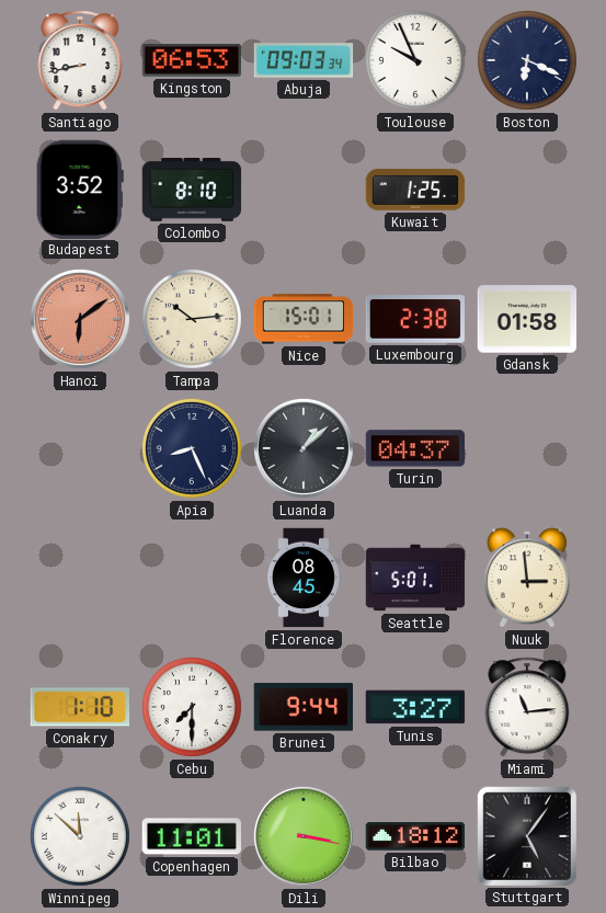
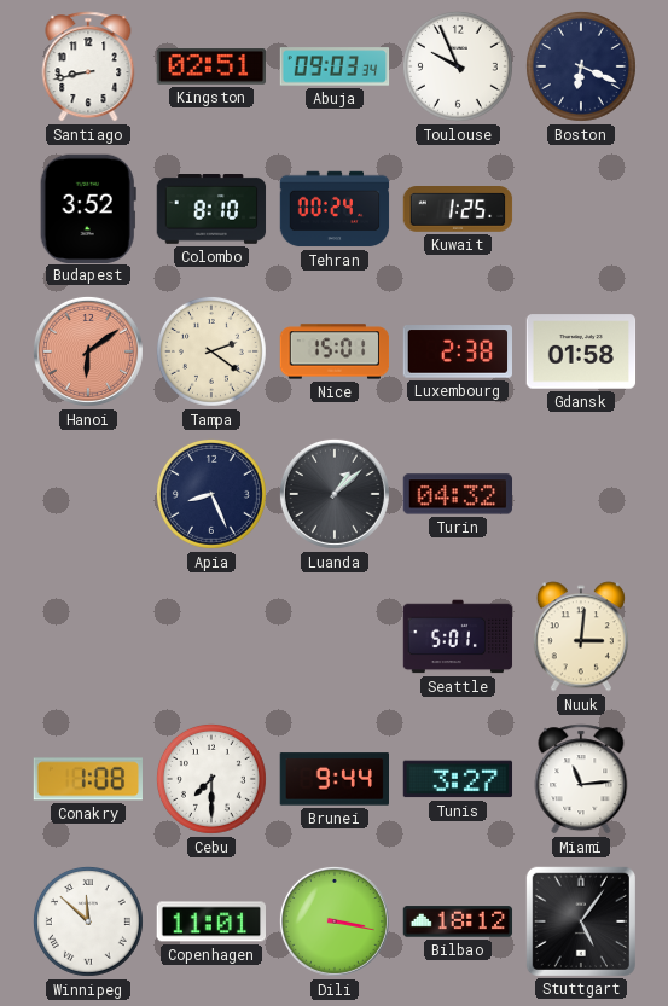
Kingston: 06:53 -> 02:51
Tehran: none -> 00:24
Tampa: 10:14 -> 2:21
Turin: 04:37 -> 04:32
Florence: 08:45 -> none
Nuuk: 2:59 -> 3:01
Conakry: 1:10 -> 1:08
